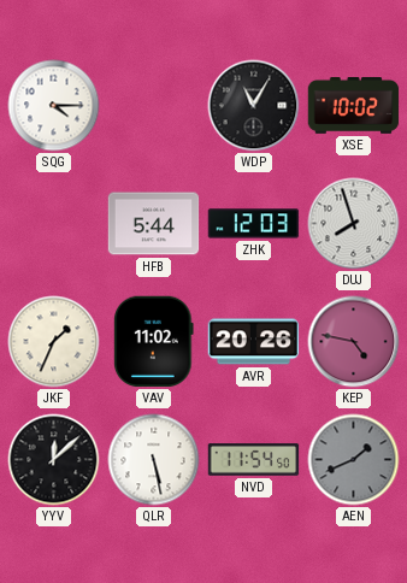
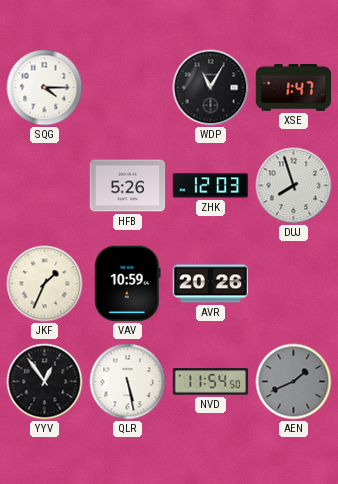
XSE: 10:02 -> 1:47
HFB: 5:44 -> 5:26
VAV: 11:02 -> 10:59
KEP: 4:47 -> none
YYV: 12:08 -> 12:54
